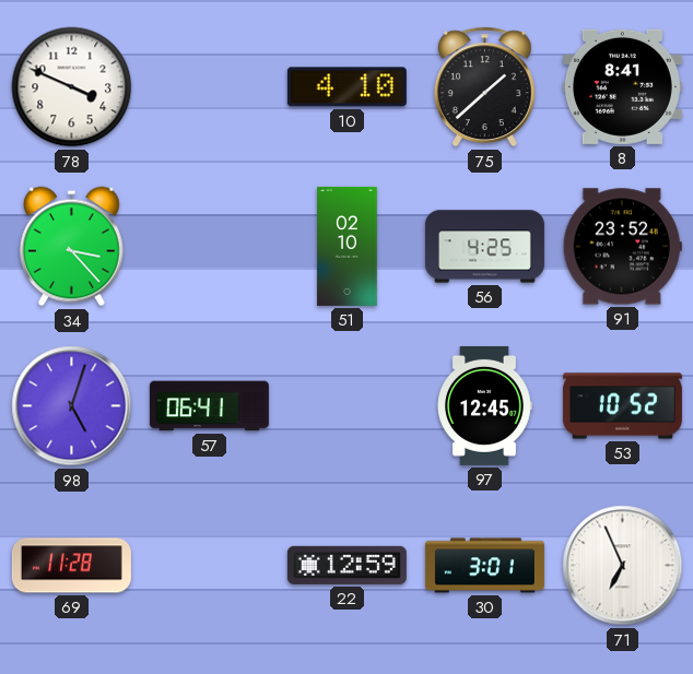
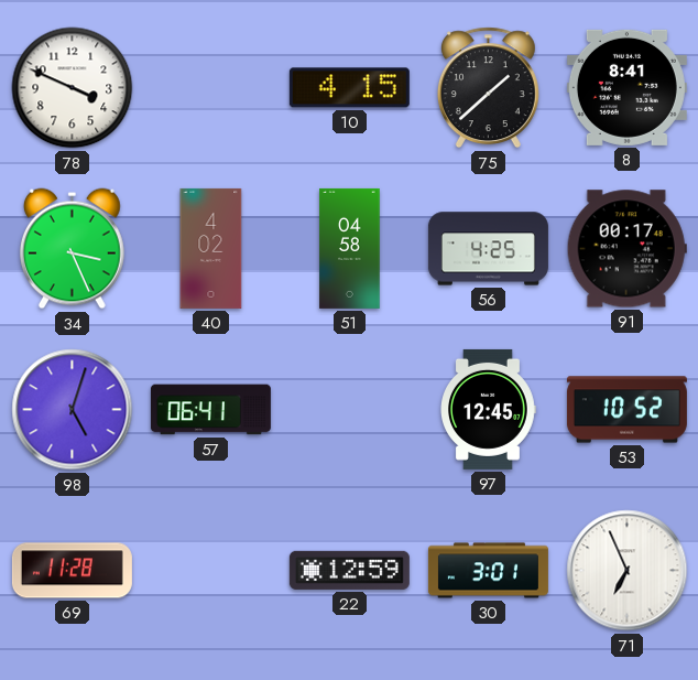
10: 4:10 -> 4:15
34: 3:23 -> 3:26
40: none -> 4:02
51: 02:10 -> 04:58
91: 23:52 -> 00:17
